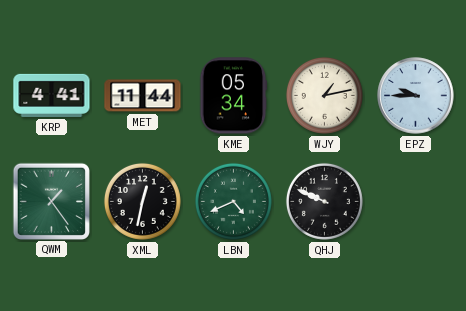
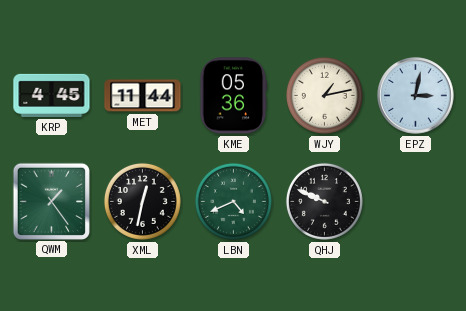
KRP: 4:41 -> 4:45
KME: 05:34 -> 05:36
EPZ: 9:45 -> 3:02
